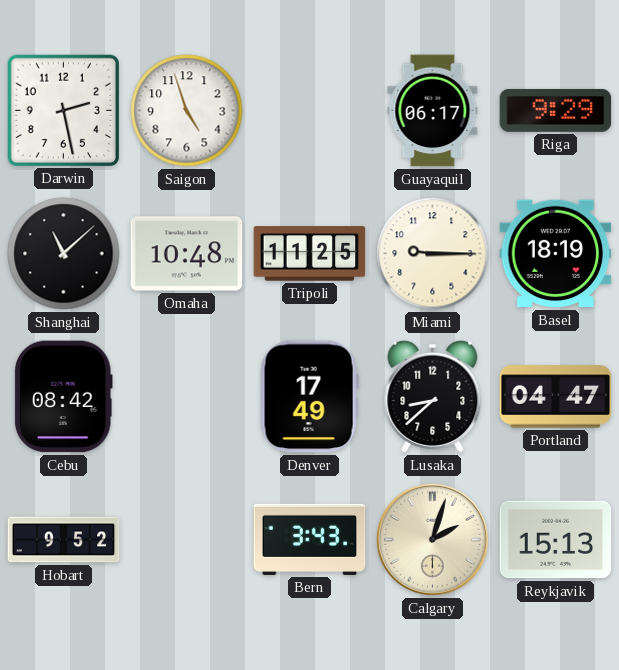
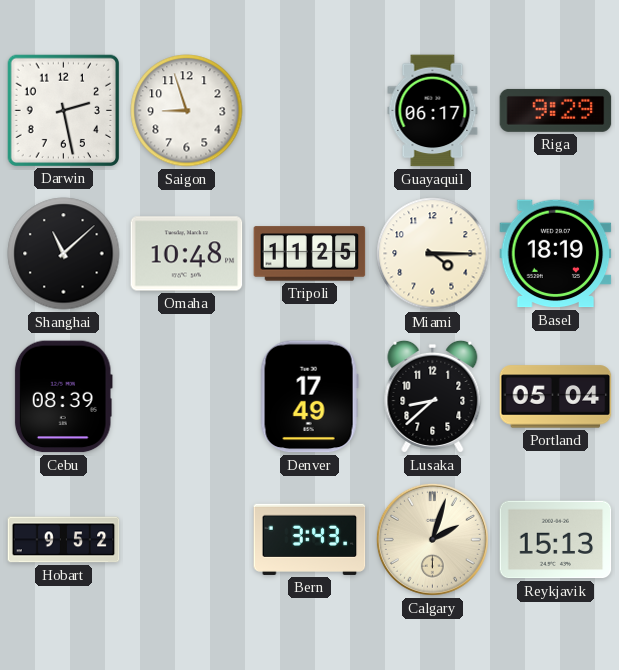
Saigon: 4:57 -> 8:57
Miami: 9:15 -> 4:15
Cebu: 08:42 -> 08:39
Portland: 04:47 -> 05:04
